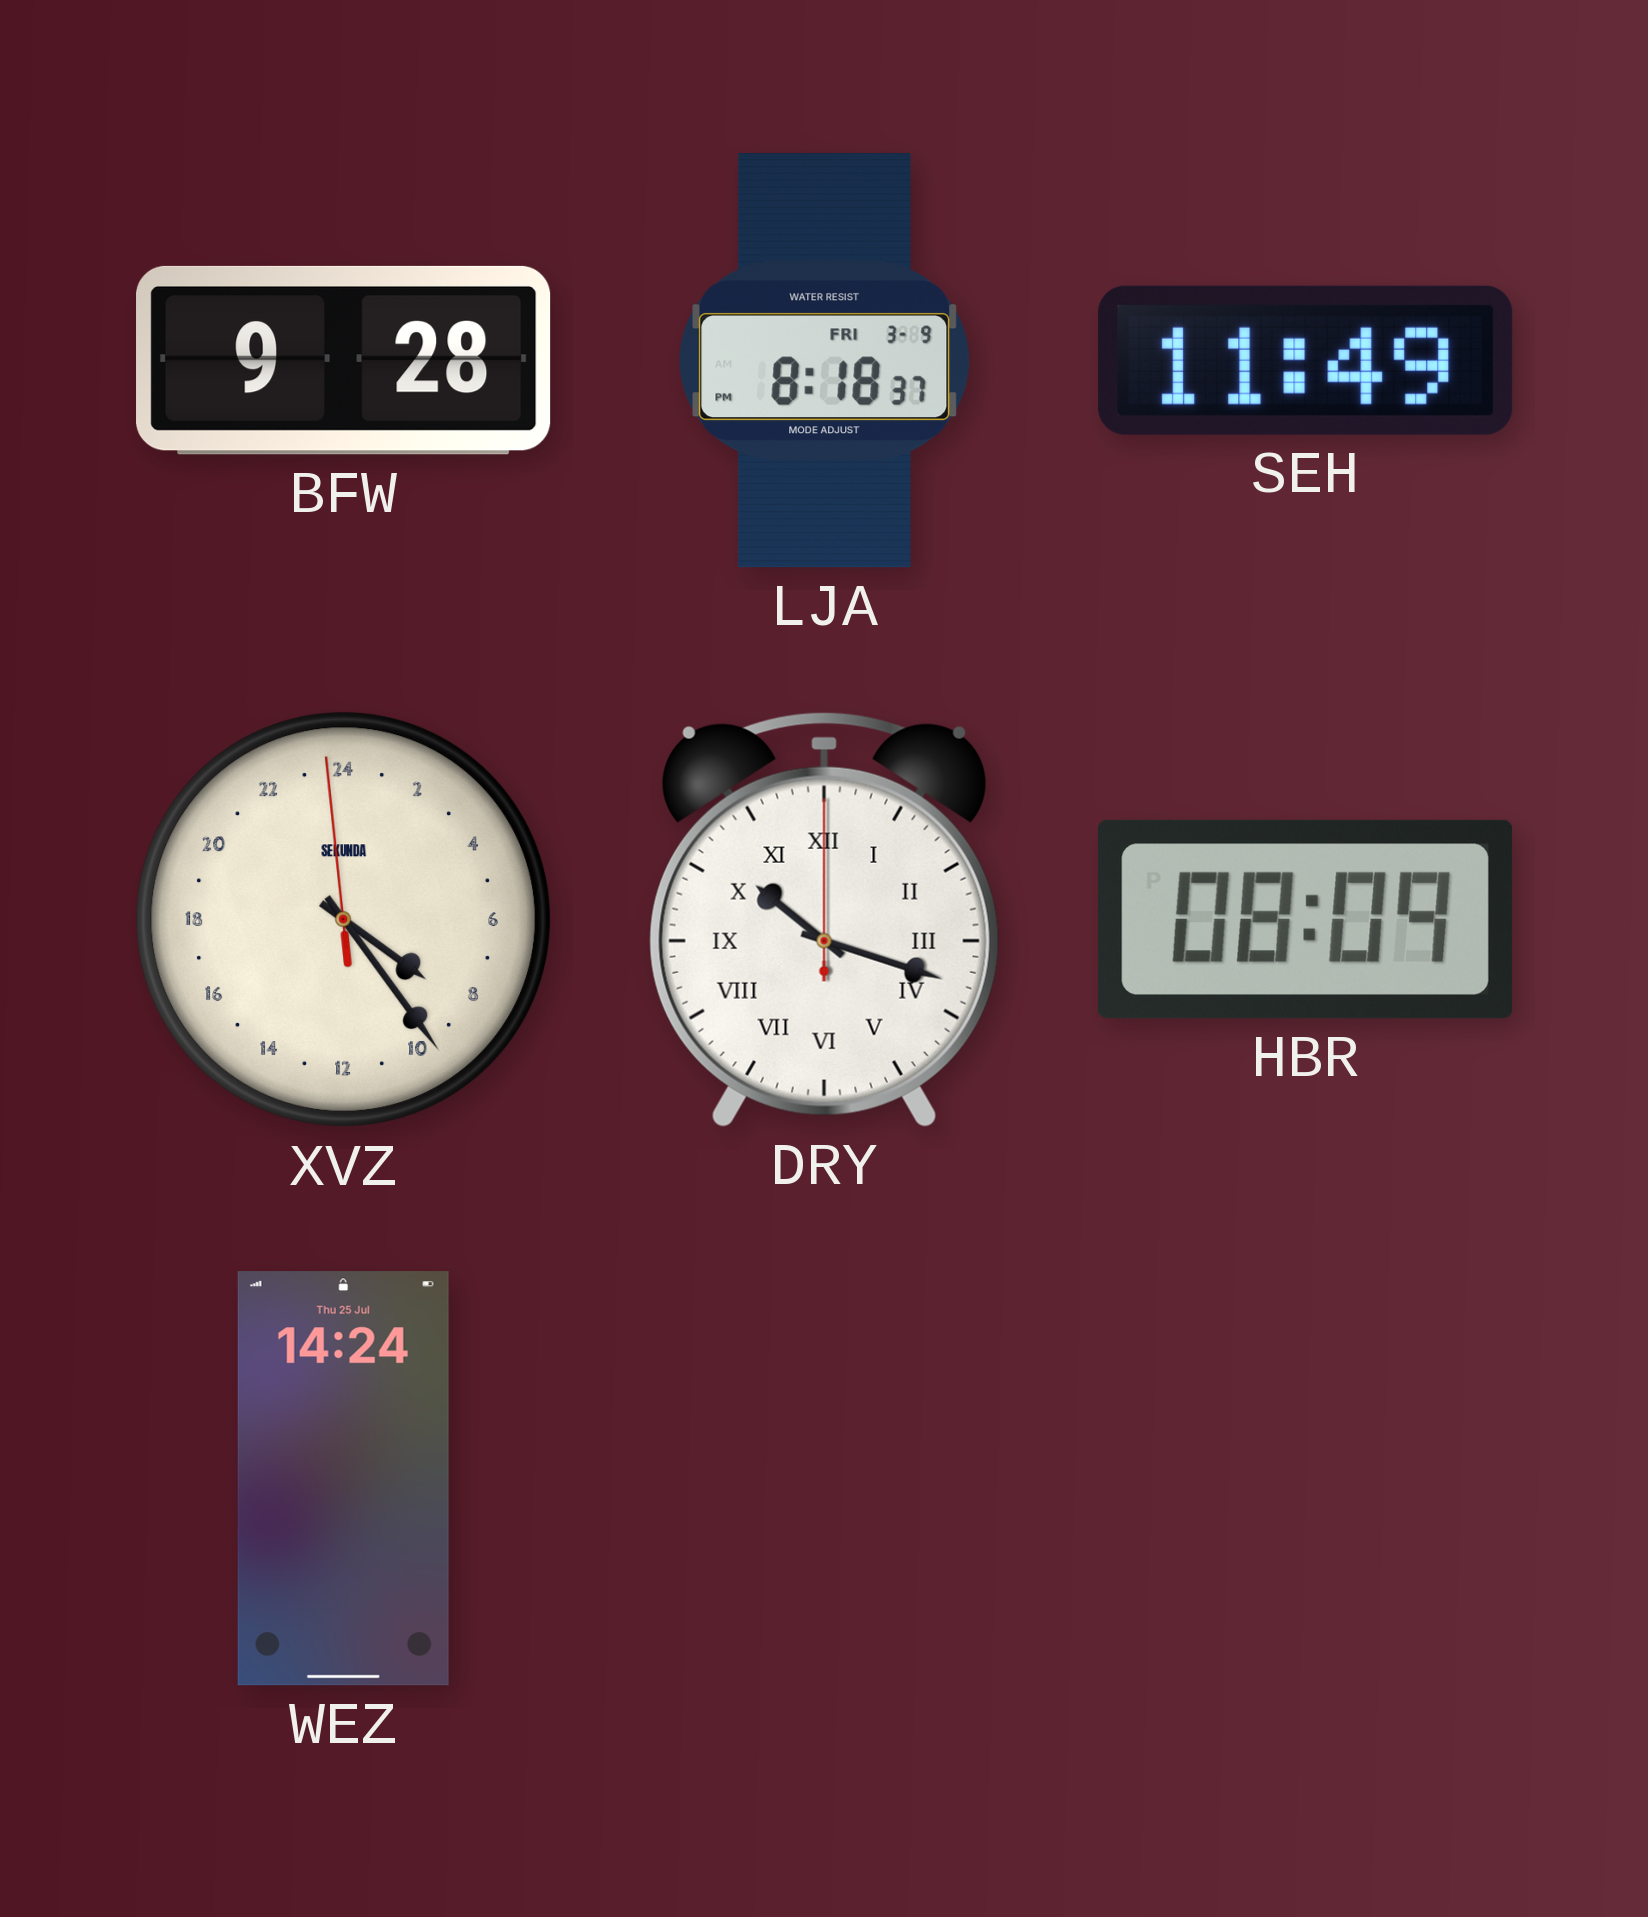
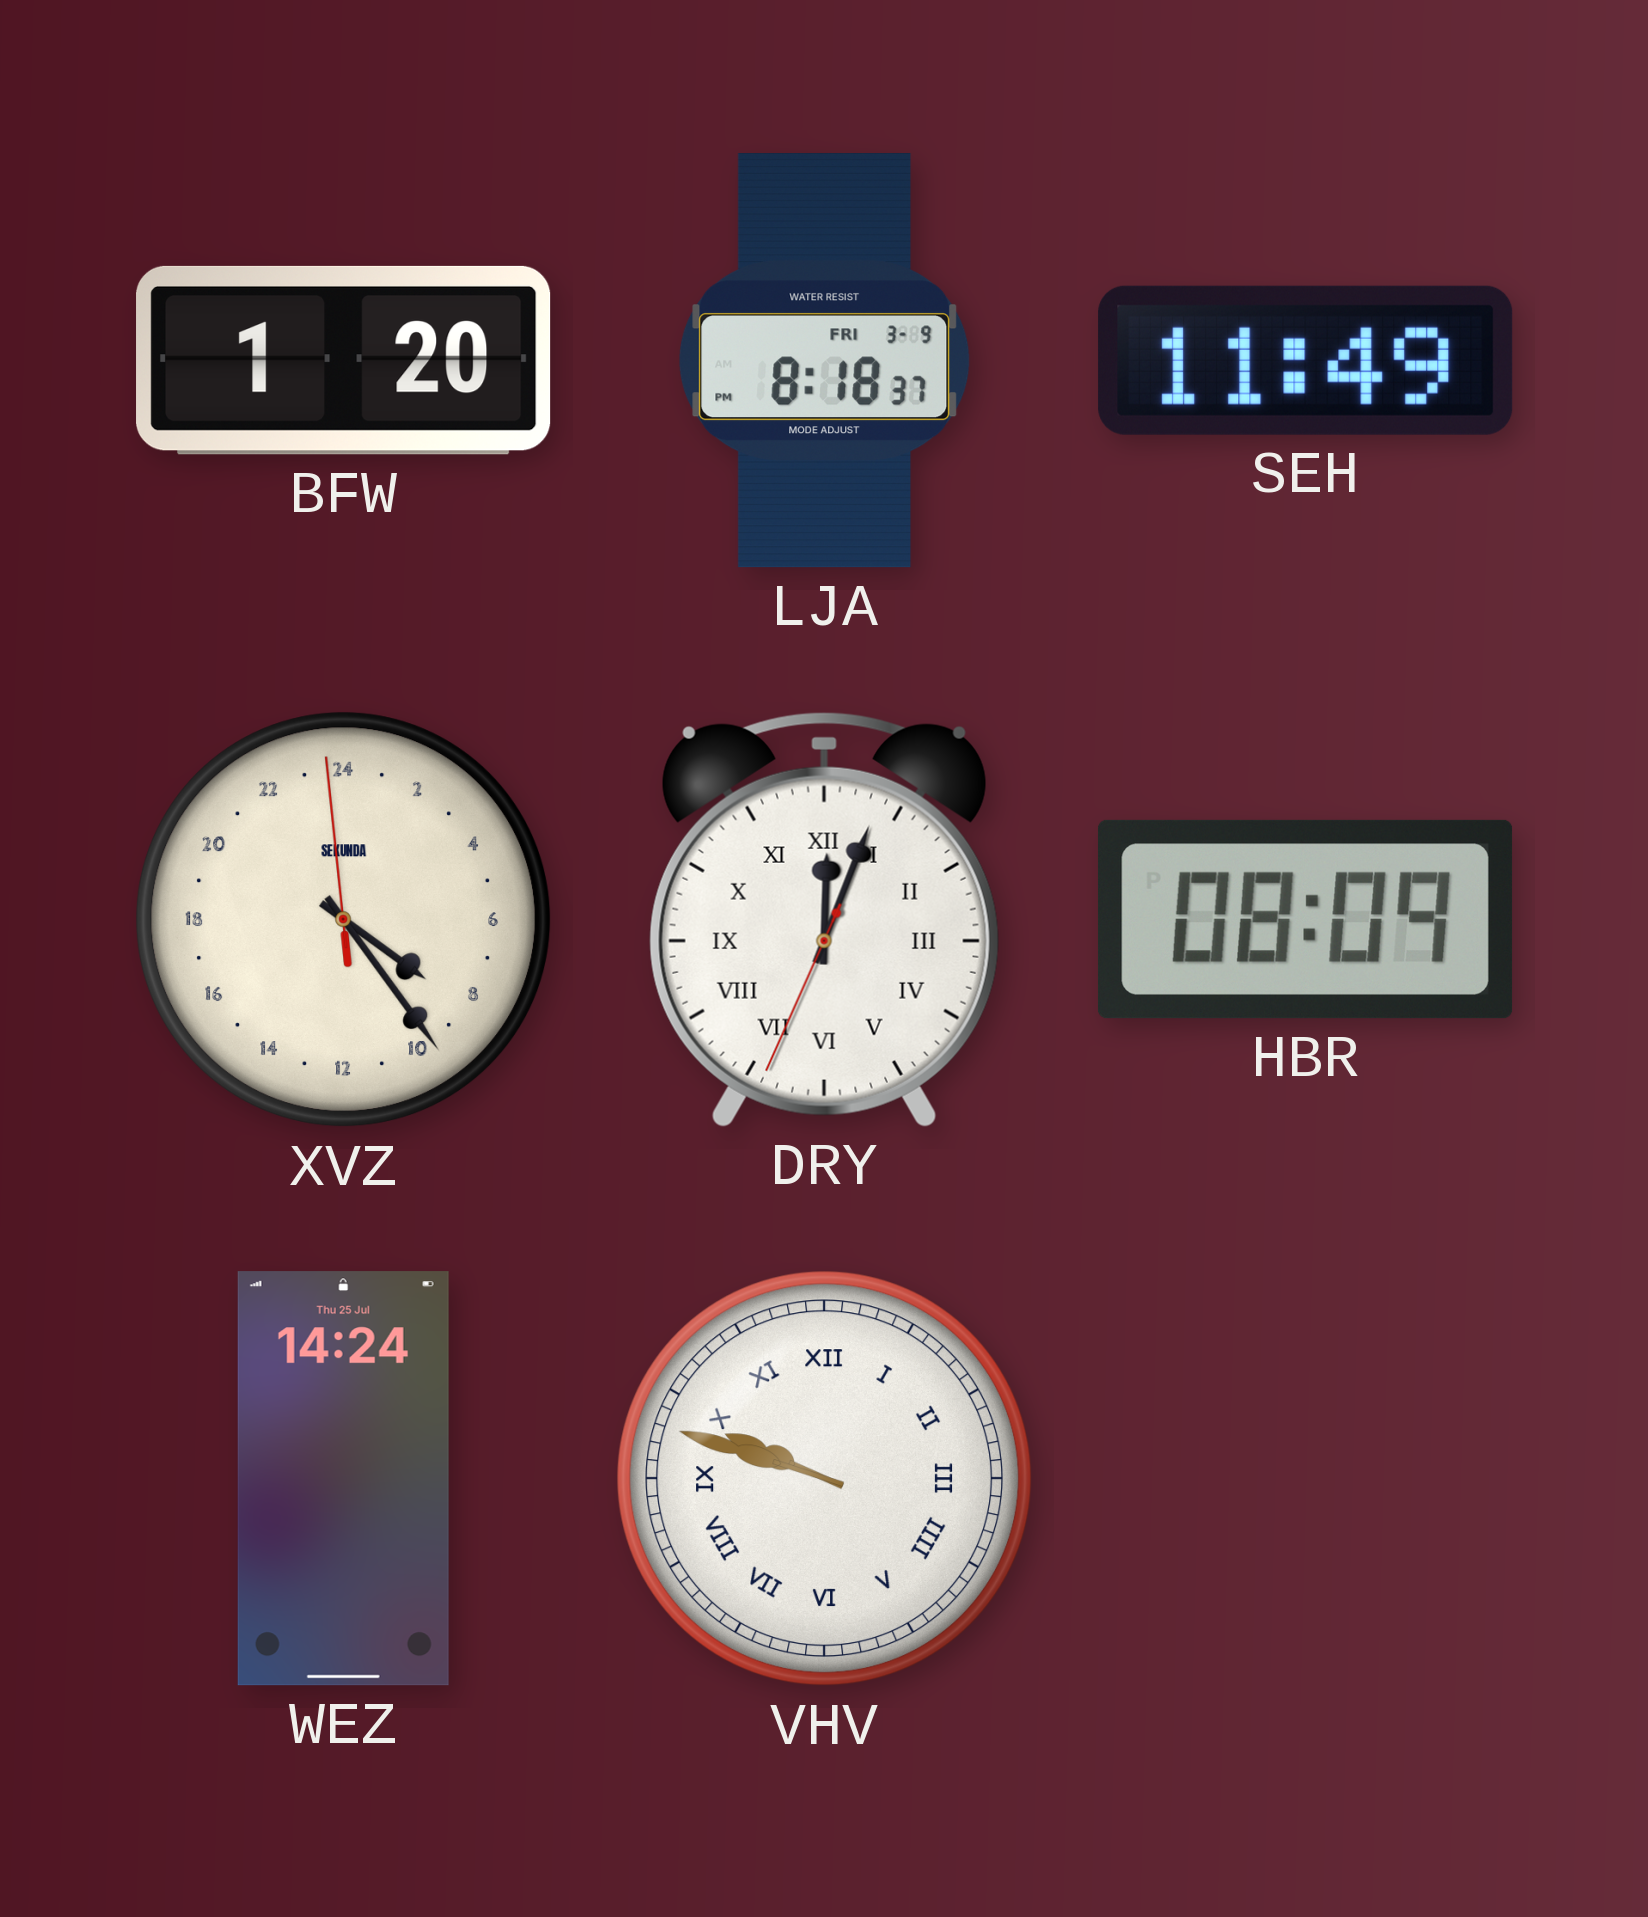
BFW: 9:28 -> 1:20
DRY: 10:18 -> 12:03
VHV: none -> 9:48
